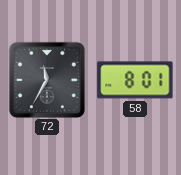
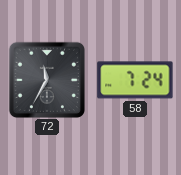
58: 8:01 -> 7:24
